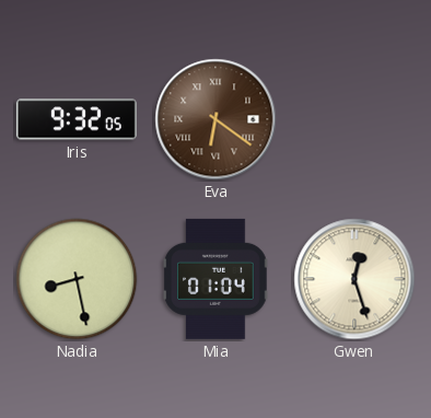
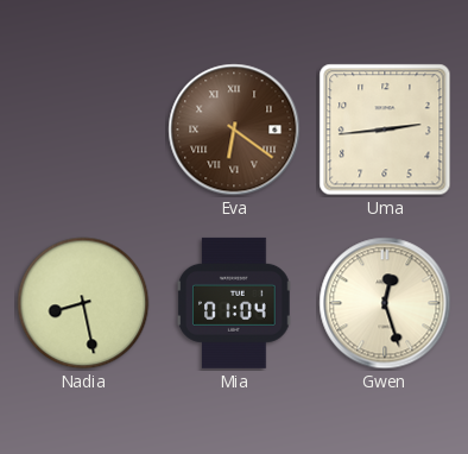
Iris: 9:32 -> none
Uma: none -> 2:44
